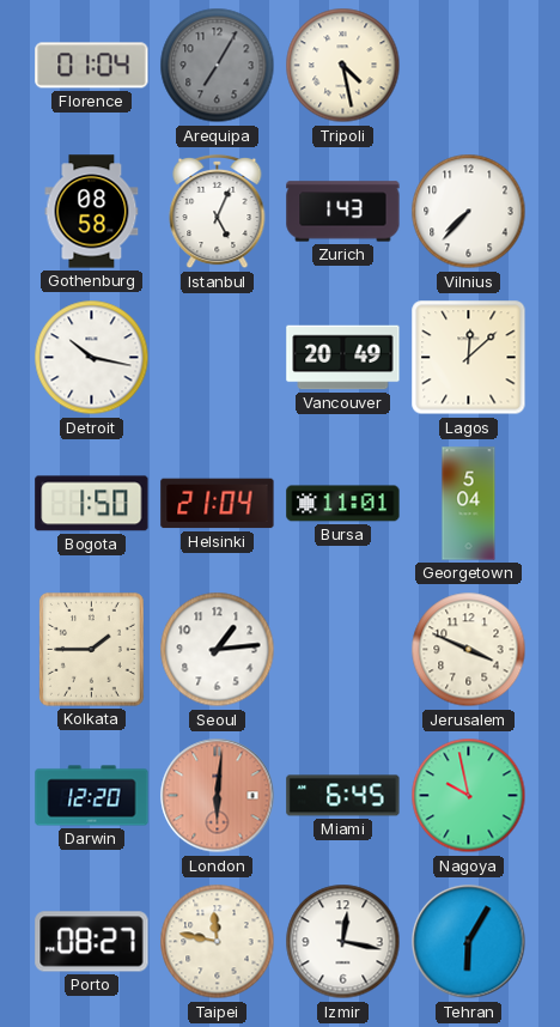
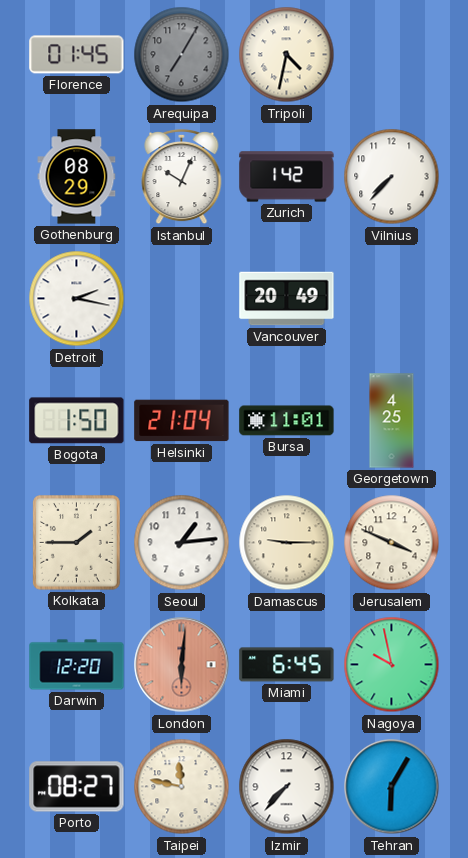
Florence: 01:04 -> 01:45
Tripoli: 4:28 -> 4:32
Gothenburg: 08:58 -> 08:29
Istanbul: 5:04 -> 10:04
Zurich: 1:43 -> 1:42
Detroit: 10:17 -> 2:17
Lagos: 12:08 -> none
Georgetown: 5:04 -> 4:25
Damascus: none -> 9:15
Izmir: 12:17 -> 7:37
